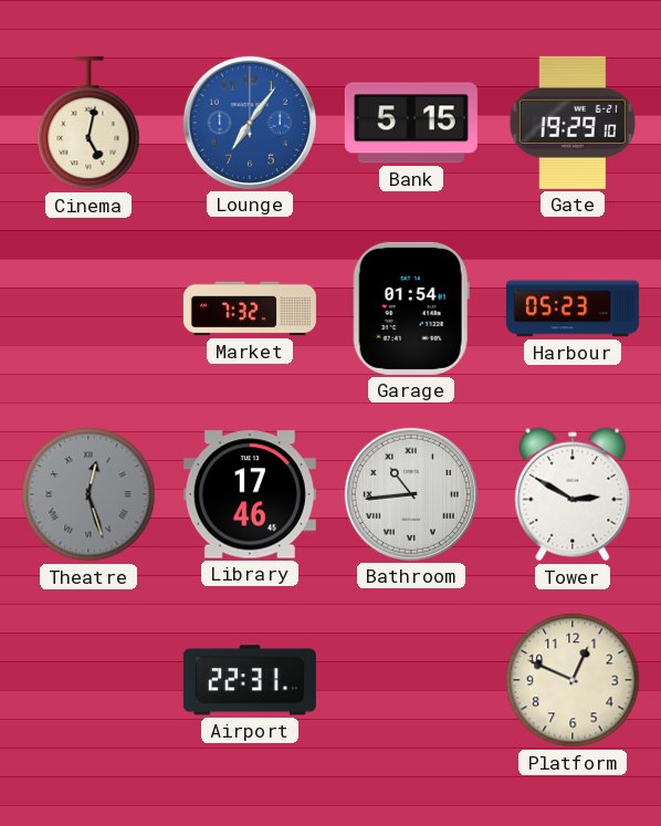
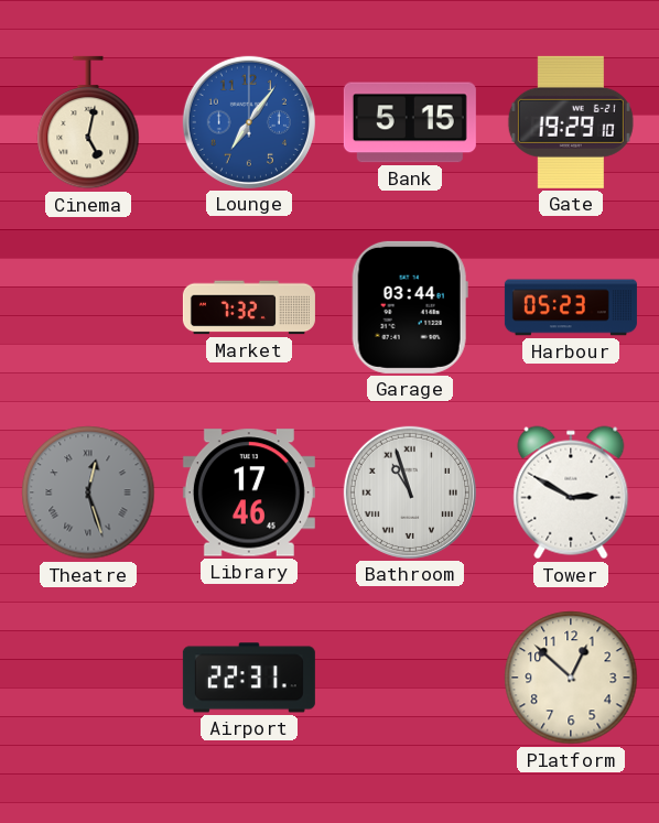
Garage: 01:54 -> 03:44
Bathroom: 10:44 -> 10:57
Platform: 12:49 -> 12:52
